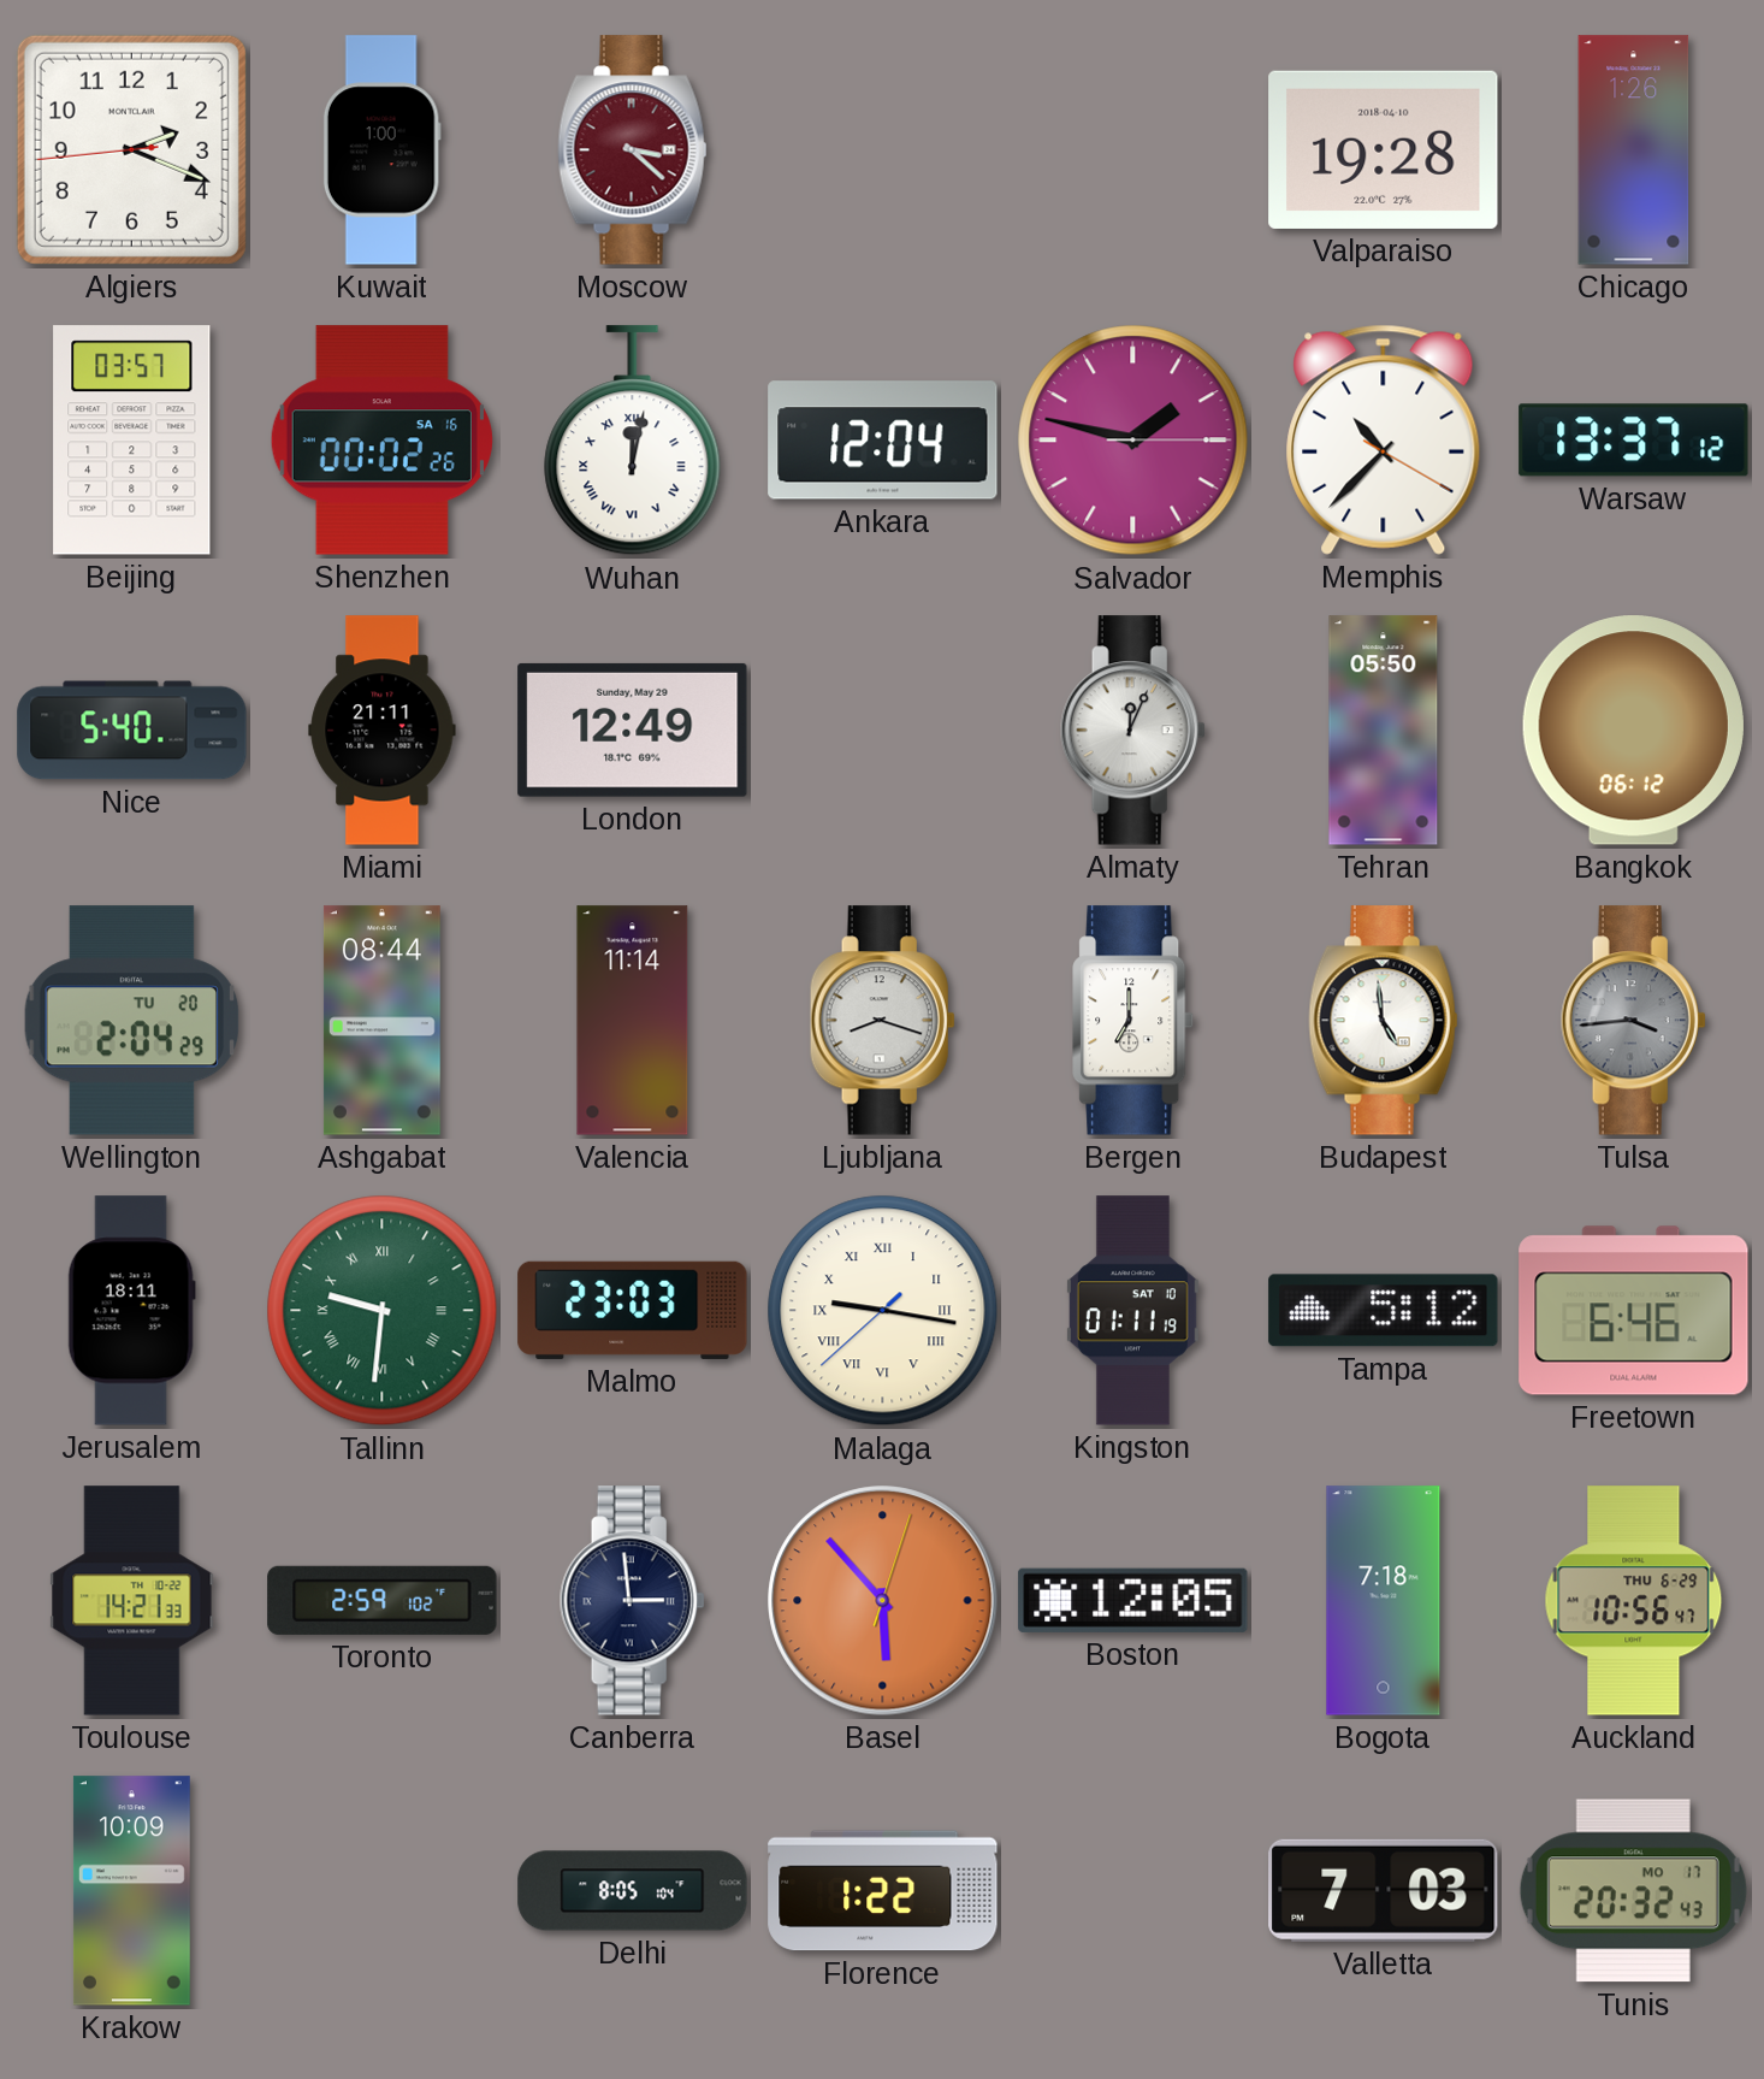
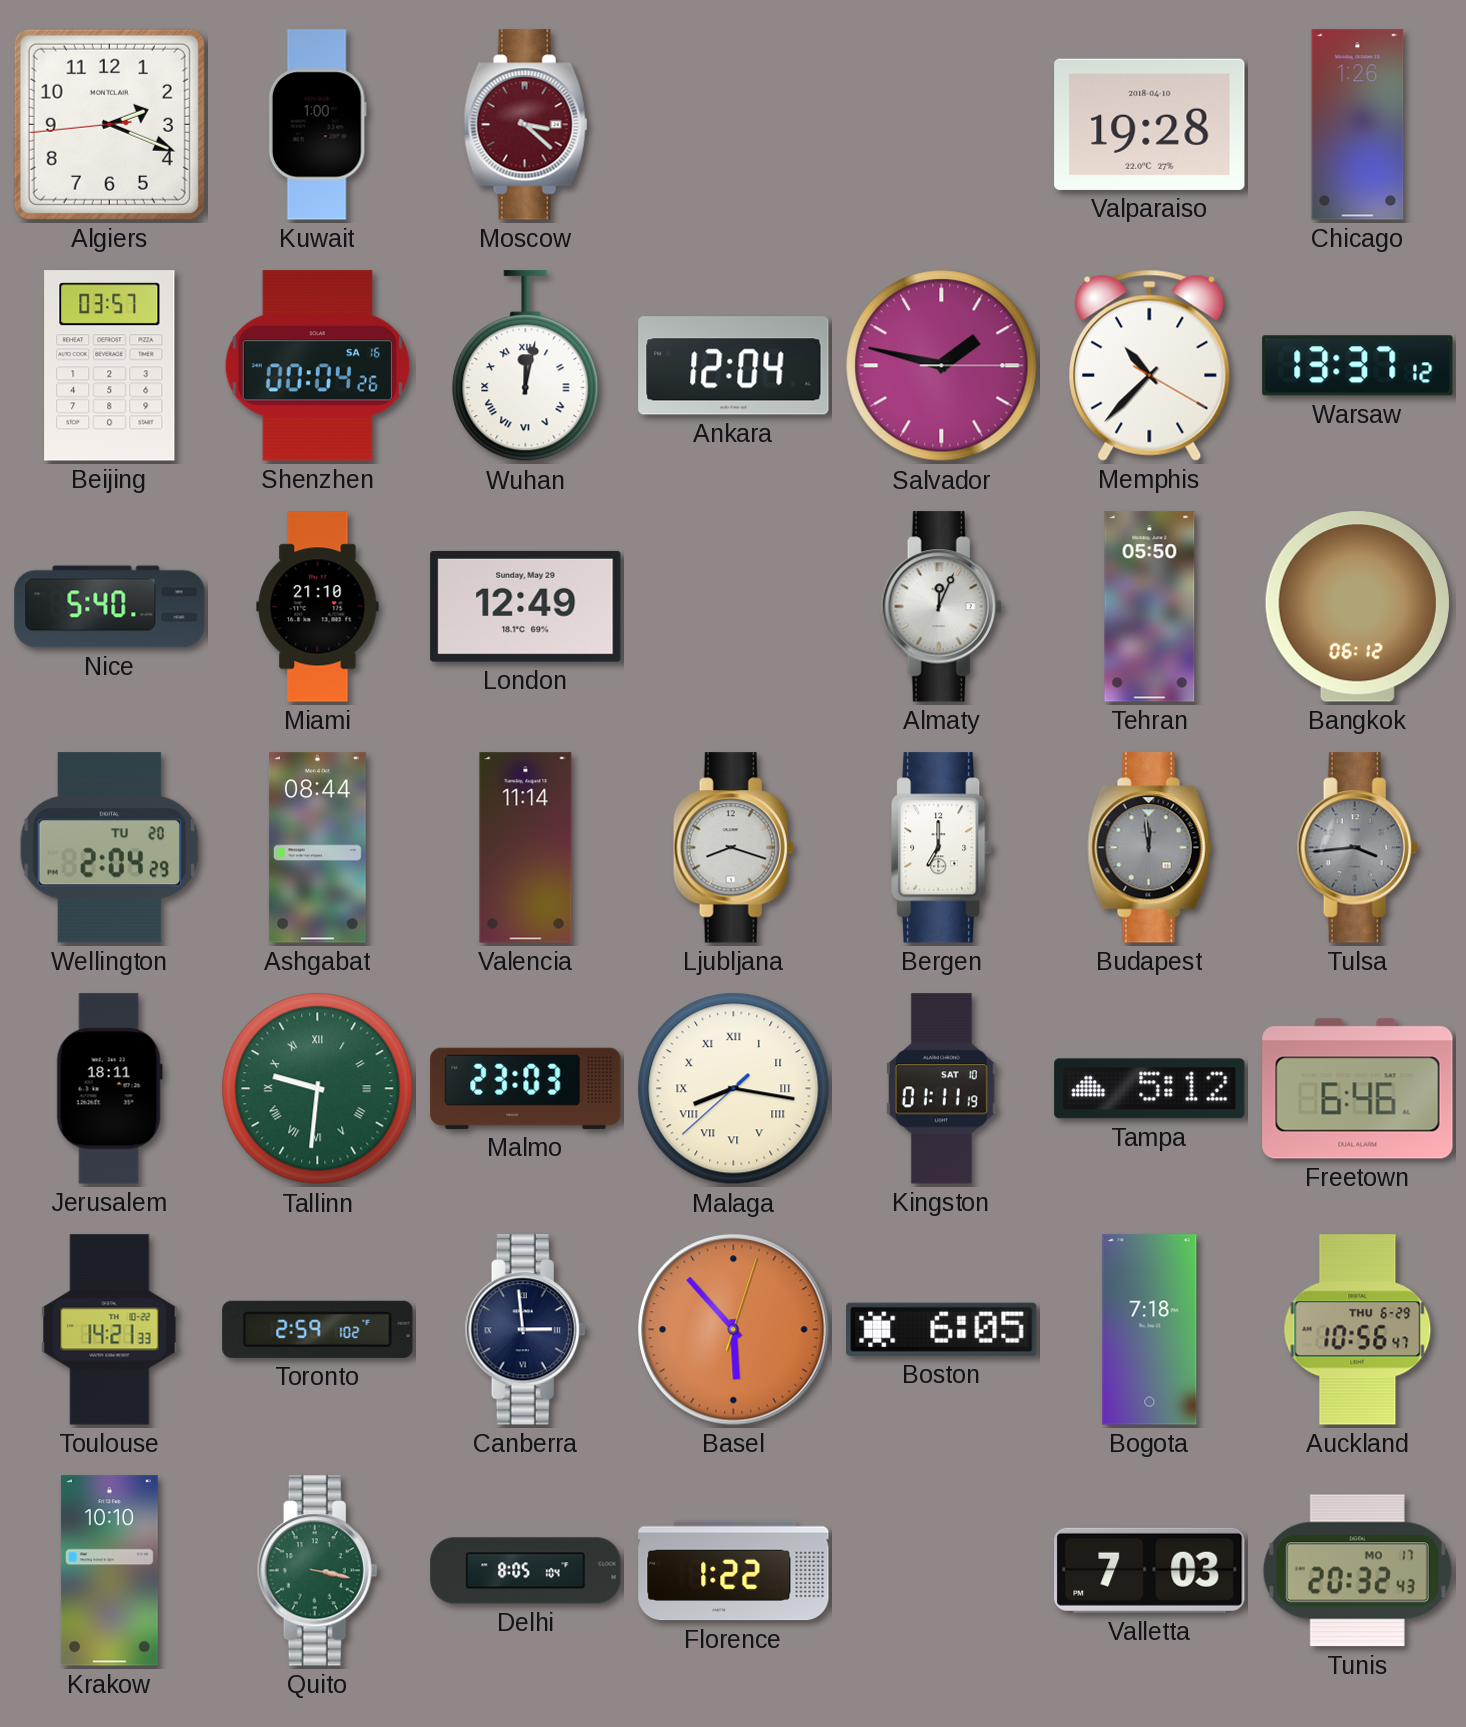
Shenzhen: 00:02 -> 00:04
Miami: 21:11 -> 21:10
Budapest: 4:59 -> 11:59
Budapest dial: white -> grey
Malaga: 9:16 -> 8:16
Boston: 12:05 -> 6:05
Krakow: 10:09 -> 10:10
Quito: none -> 3:17
